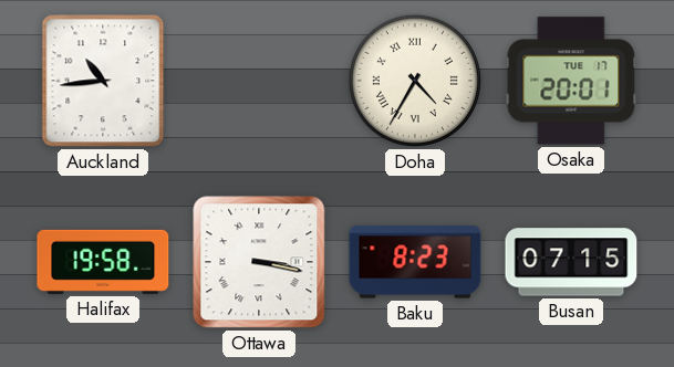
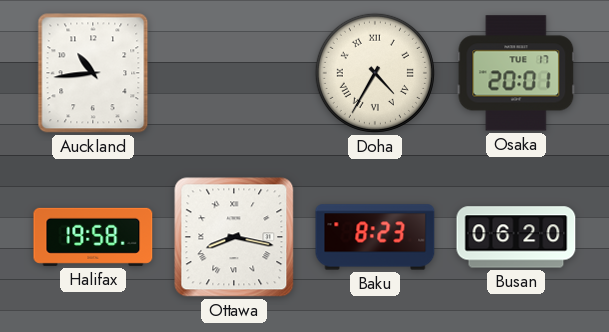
Ottawa: 3:17 -> 8:17
Busan: 07:15 -> 06:20
